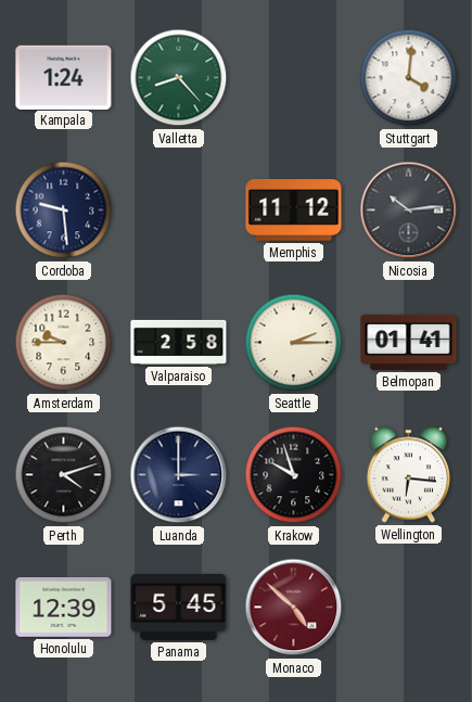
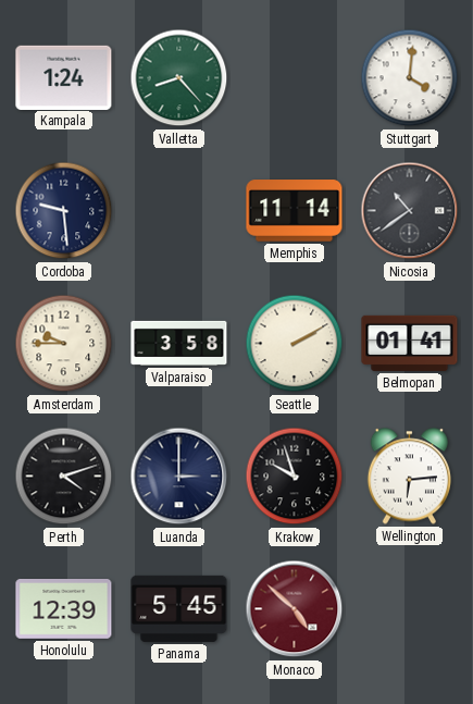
Memphis: 11:12 -> 11:14
Nicosia: 10:14 -> 10:39
Valparaiso: 2:58 -> 3:58
Seattle: 2:15 -> 2:10
Wellington: 6:16 -> 6:14
